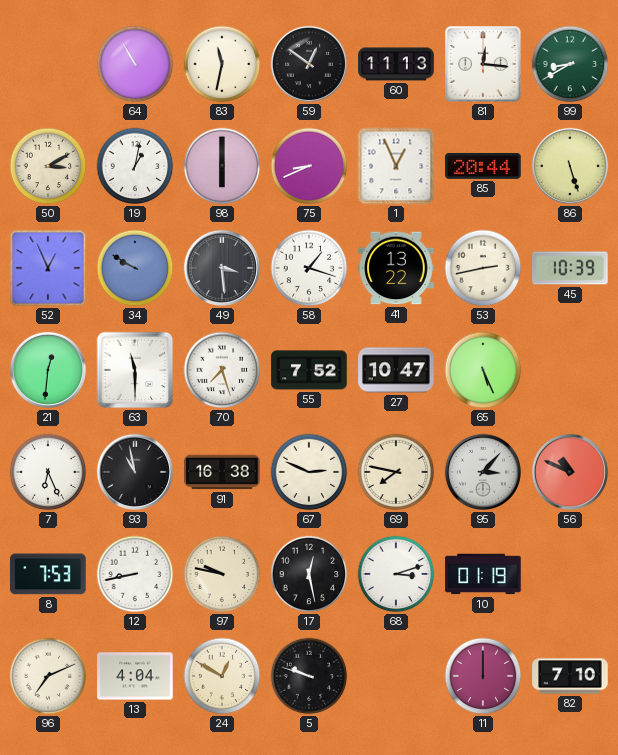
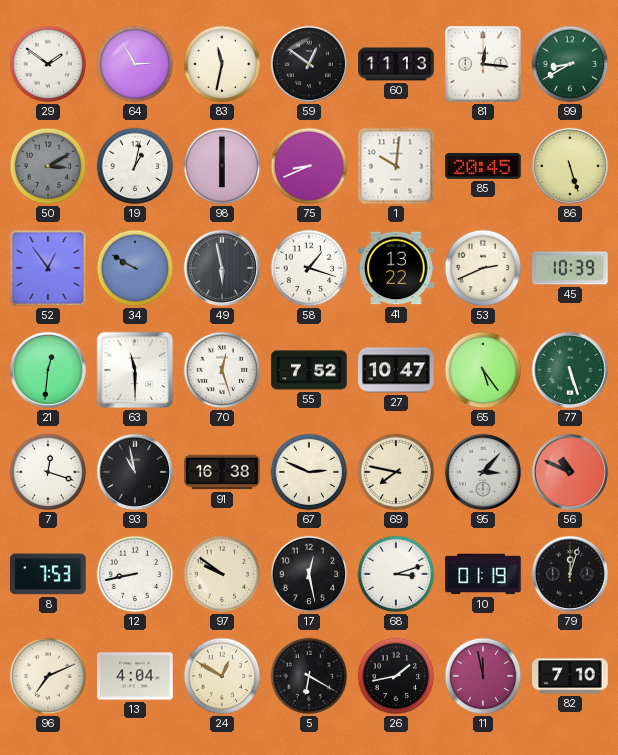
29: none -> 1:51
64: 10:55 -> 2:55
50 dial: cream -> grey
1: 12:56 -> 10:01
85: 20:44 -> 20:45
52: 12:56 -> 12:54
49: 3:29 -> 5:58
53: 2:43 -> 2:41
70: 7:27 -> 12:27
65: 5:26 -> 5:24
77: none -> 5:27
7: 6:26 -> 12:18
97: 9:47 -> 9:51
79: none -> 12:03
5: 9:48 -> 6:20
26: none -> 1:43
11: 12:00 -> 11:58
